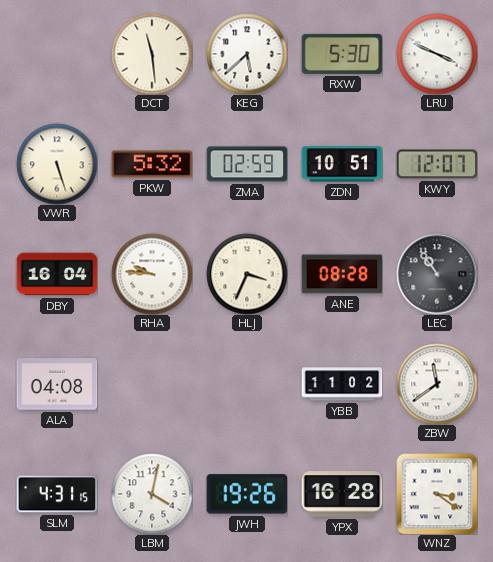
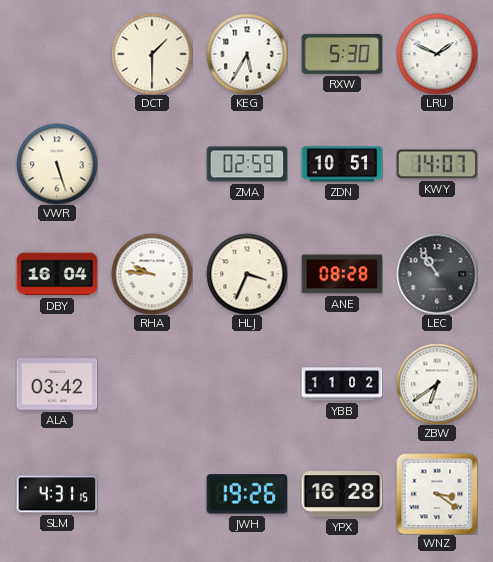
DCT: 11:29 -> 1:30
KEG: 5:38 -> 5:35
LRU: 3:49 -> 1:49
PKW: 5:32 -> none
KWY: 12:07 -> 14:07
ALA: 04:08 -> 03:42
ZBW: 11:39 -> 6:39
LBM: 4:02 -> none
